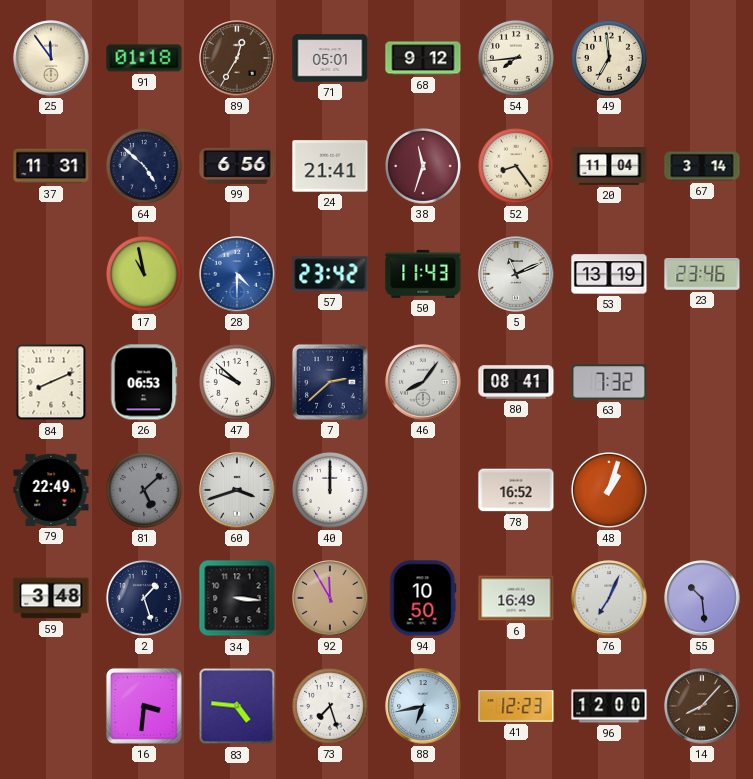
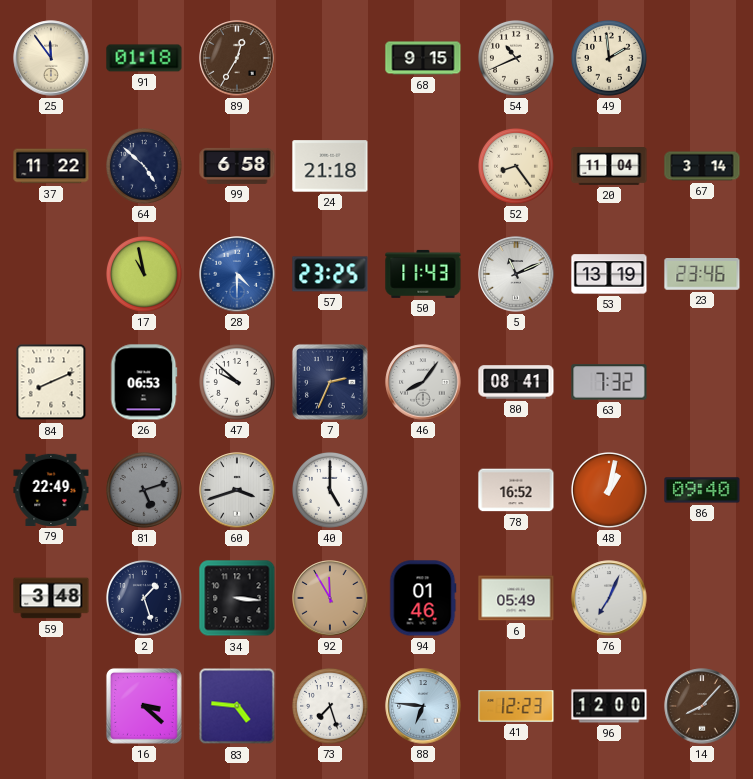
71: 05:01 -> none
68: 9:12 -> 9:15
54: 7:44 -> 10:41
49: 6:59 -> 1:59
37: 11:31 -> 11:22
99: 6:56 -> 6:58
24: 21:41 -> 21:18
38: 11:33 -> none
57: 23:42 -> 23:25
7: 2:38 -> 2:34
81: 5:08 -> 5:12
40: 12:00 -> 5:00
48: 1:03 -> 1:02
86: none -> 09:40
94: 10:50 -> 01:46
6: 16:49 -> 05:49
55: 10:29 -> none
16: 3:31 -> 3:22
88: 6:43 -> 6:46
